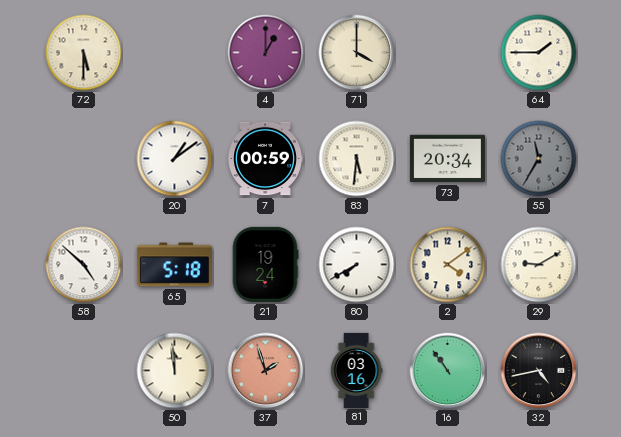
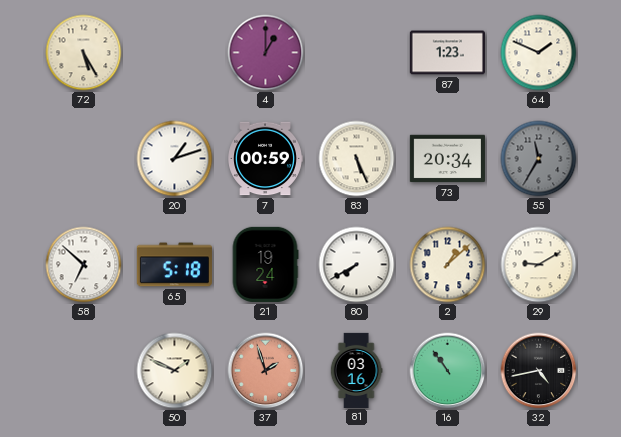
72: 5:30 -> 5:25
71: 4:00 -> none
87: none -> 1:23
64: 1:45 -> 1:49
20: 1:09 -> 1:12
83: 5:31 -> 5:26
58: 4:52 -> 6:52
2: 4:09 -> 1:08
50: 11:59 -> 1:49
